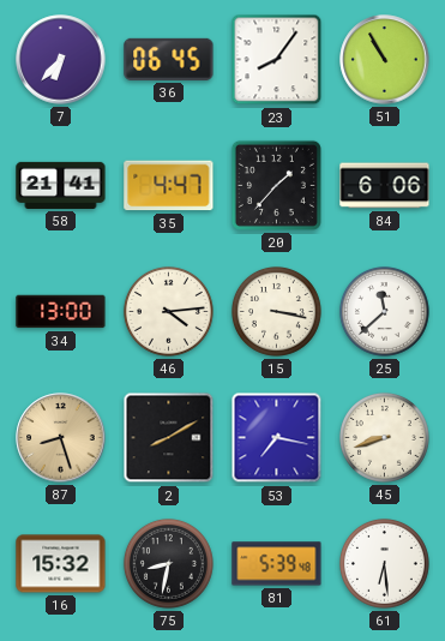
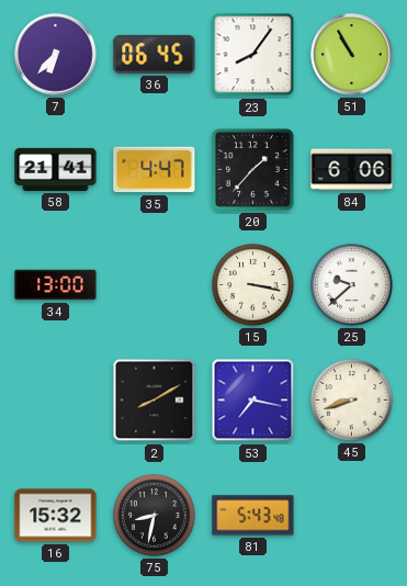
46: 4:14 -> none
25: 11:38 -> 9:38
87: 8:27 -> none
81: 5:39 -> 5:43
61: 6:29 -> none
